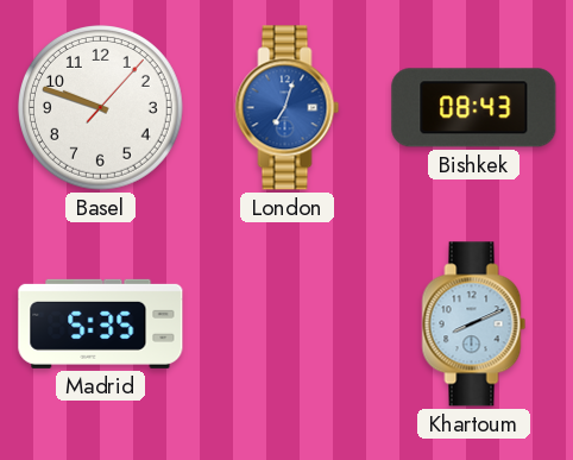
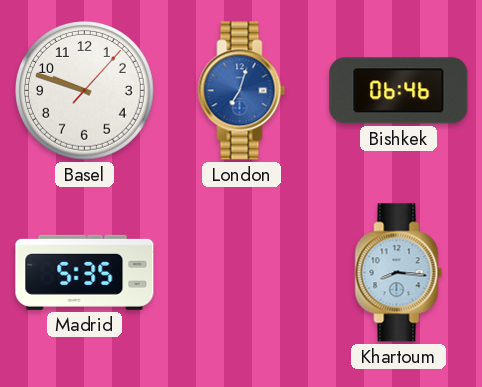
Bishkek: 08:43 -> 06:46
Khartoum: 8:11 -> 8:16
